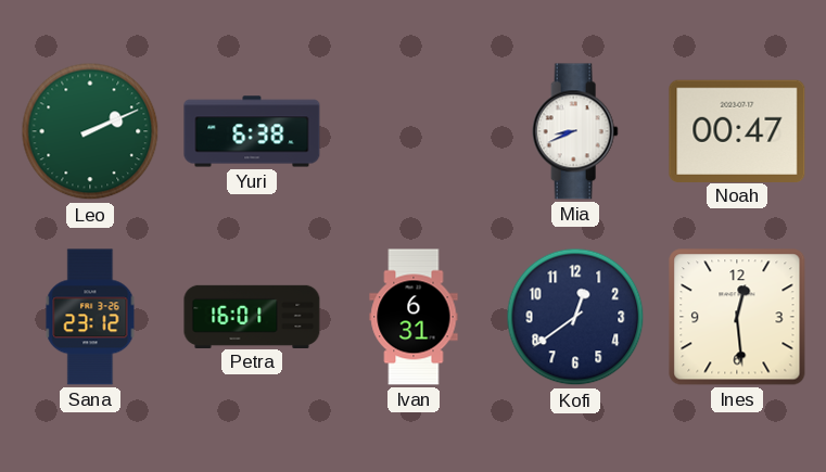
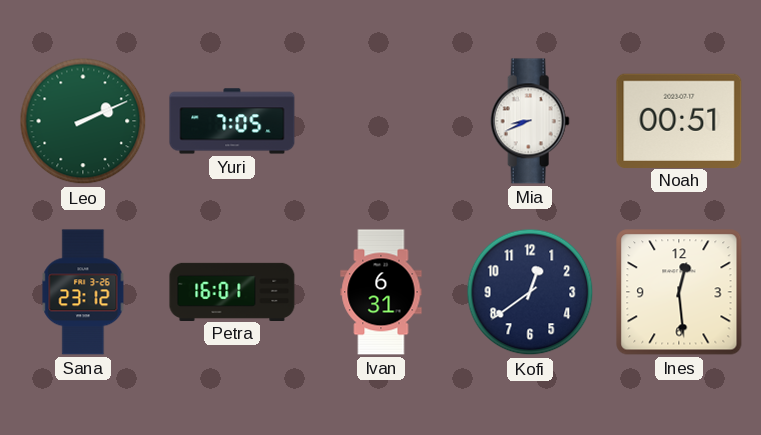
Yuri: 6:38 -> 7:05
Noah: 00:47 -> 00:51
